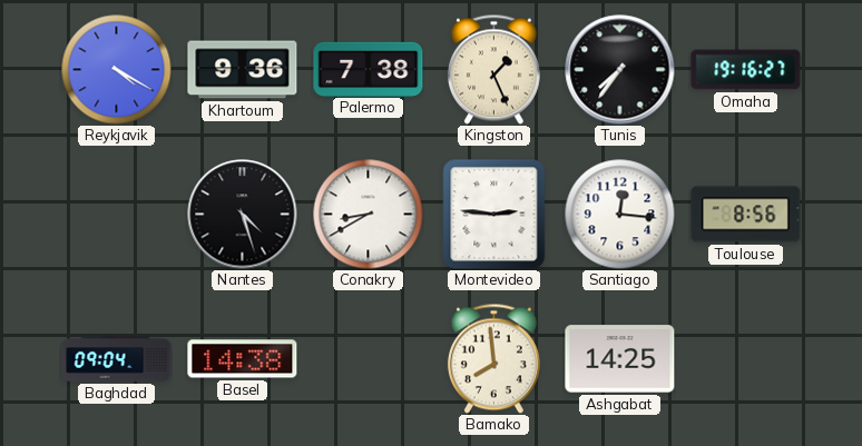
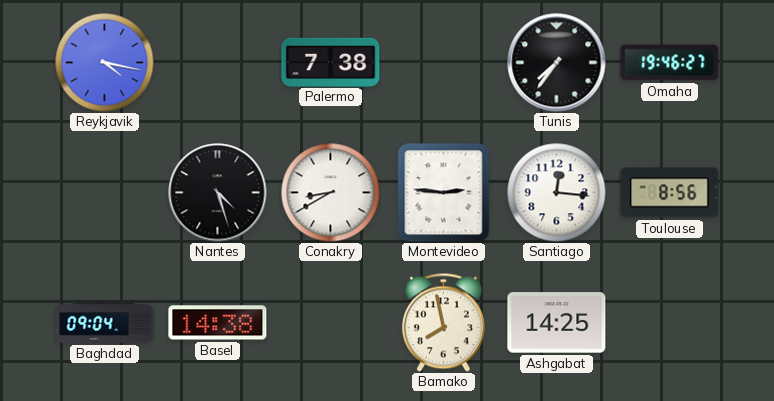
Reykjavik: 4:20 -> 4:17
Khartoum: 9:36 -> none
Kingston: 1:26 -> none
Omaha: 19:16 -> 19:46
Bamako: 7:59 -> 7:58
